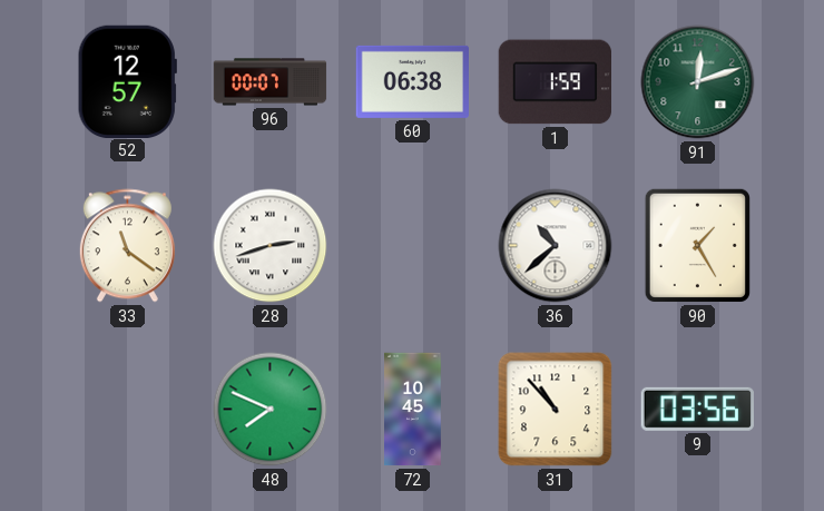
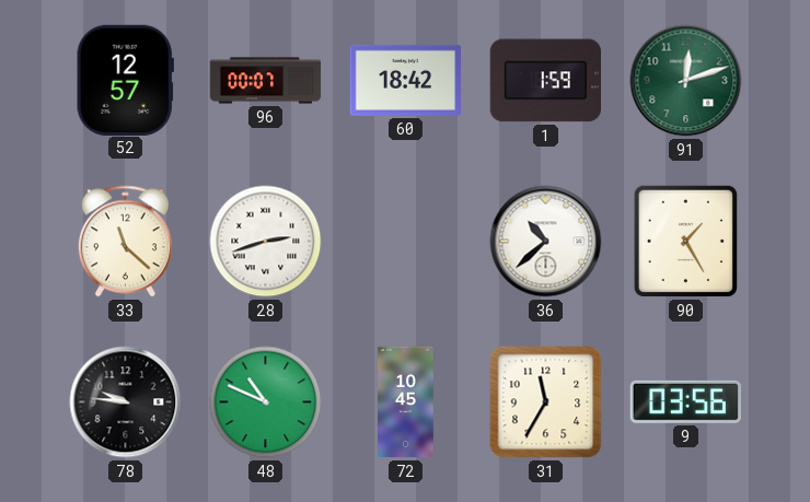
60: 06:38 -> 18:42
33: 11:21 -> 11:22
78: none -> 9:46
48: 7:49 -> 10:49
31: 10:53 -> 11:35
